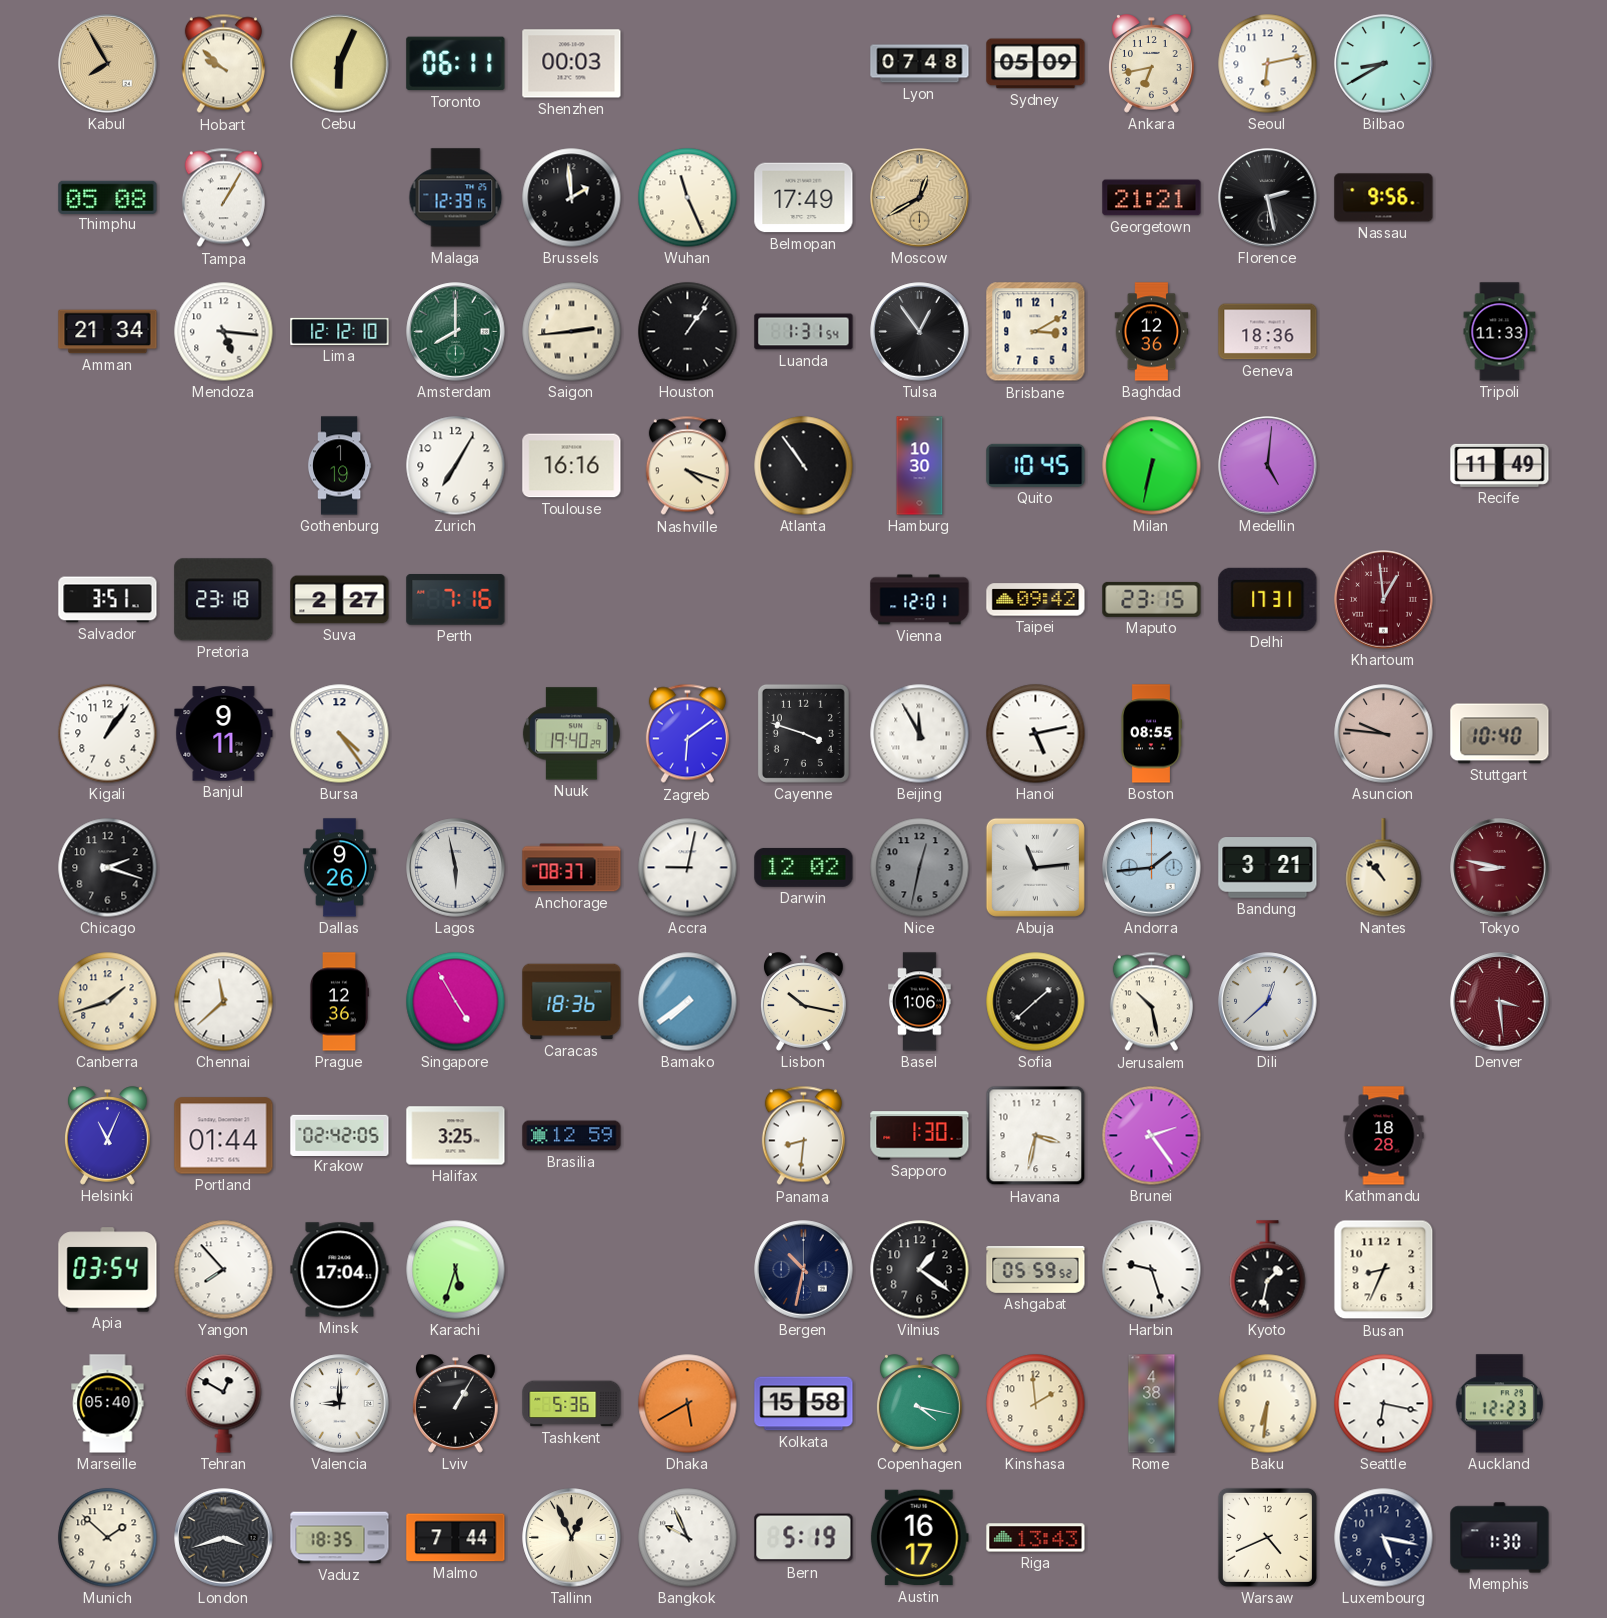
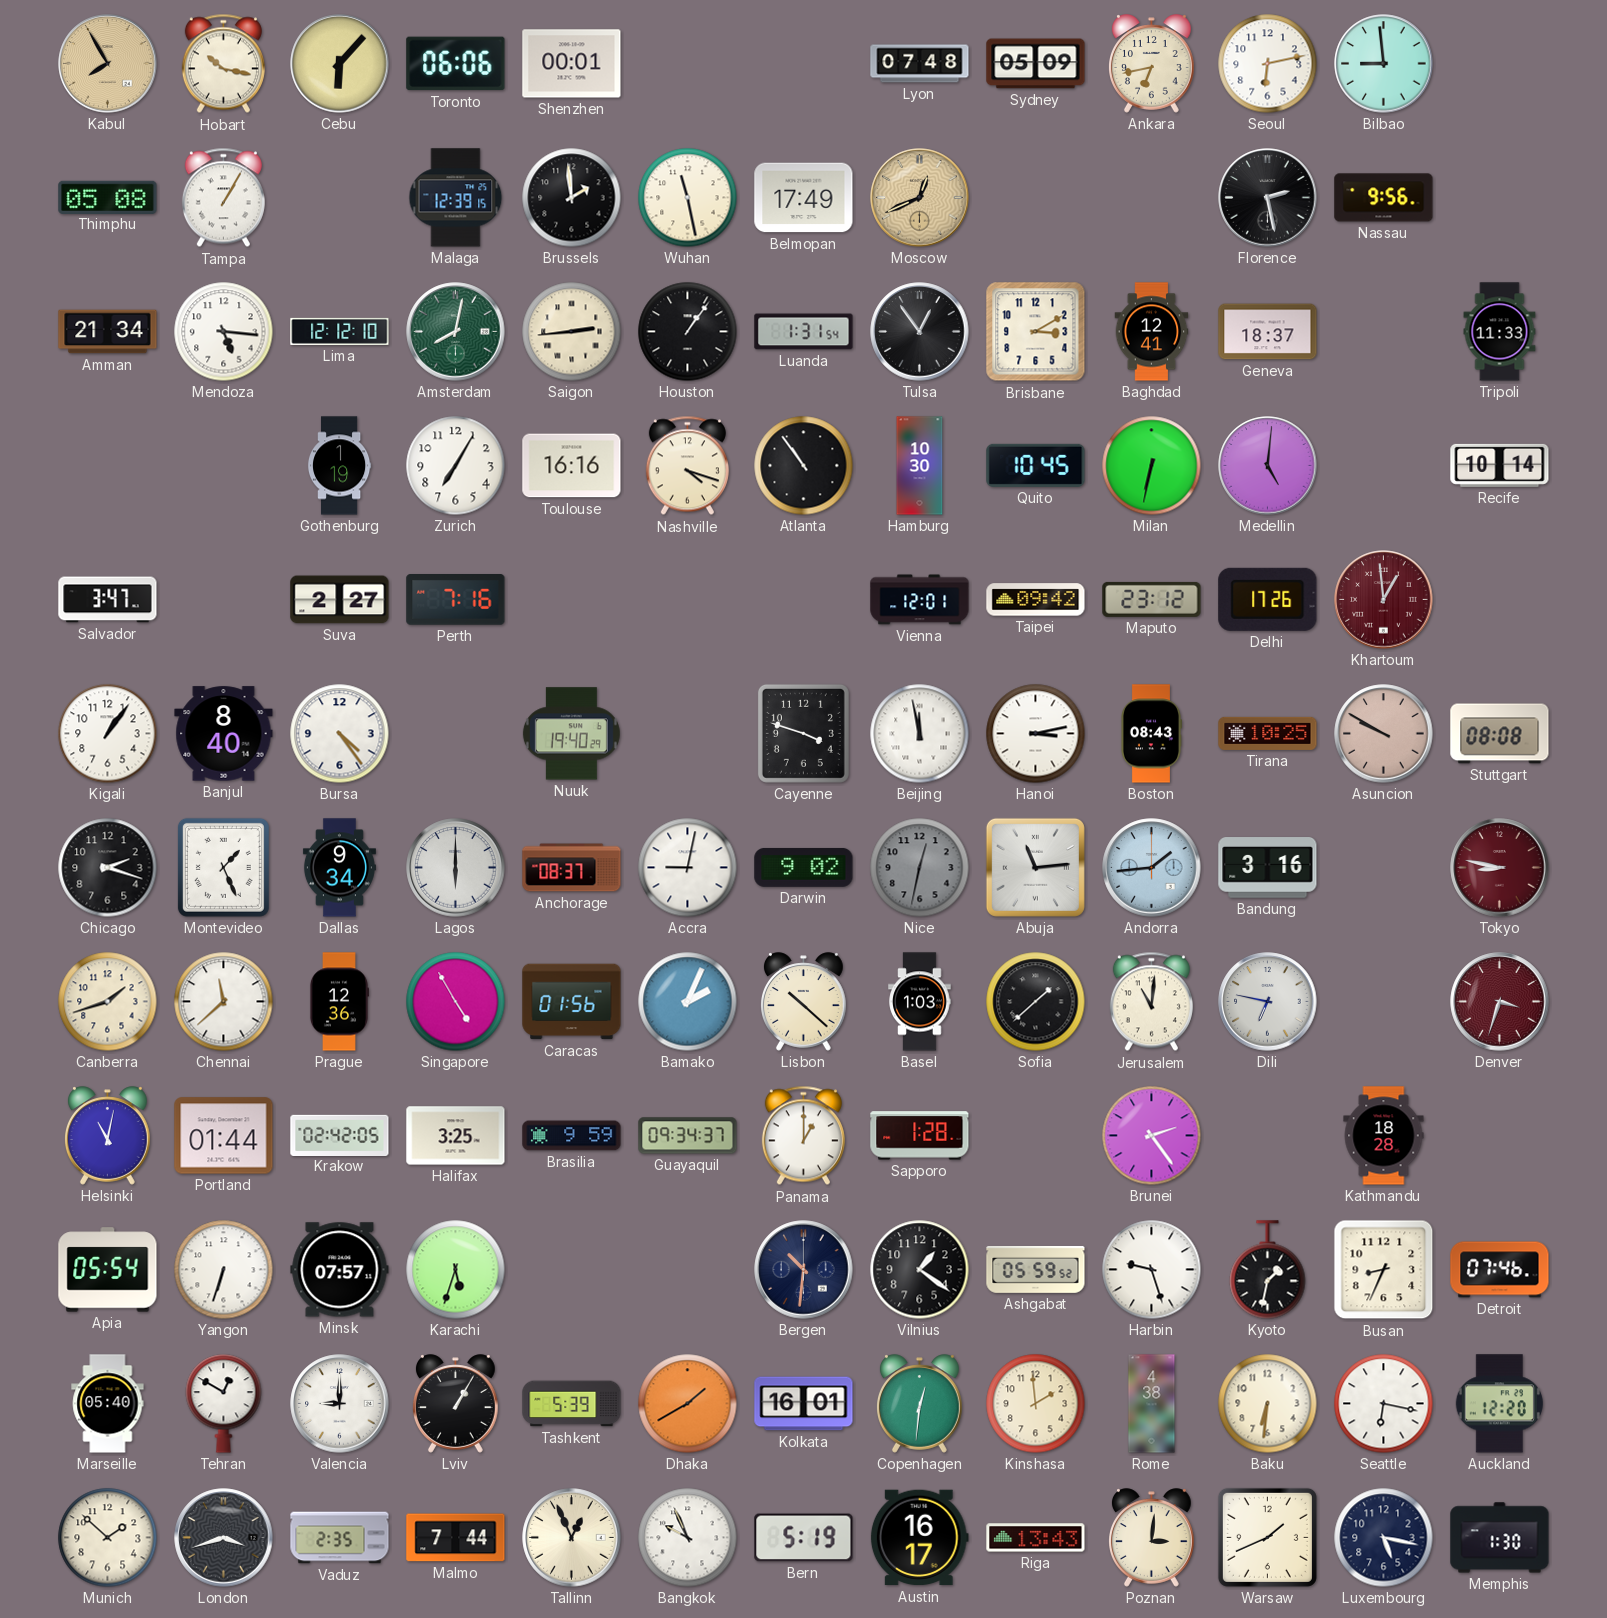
Hobart: 9:52 -> 10:17
Cebu: 6:04 -> 6:07
Toronto: 06:11 -> 06:06
Shenzhen: 00:03 -> 00:01
Bilbao: 8:40 -> 8:59
Wuhan: 11:26 -> 11:28
Moscow: 12:40 -> 12:41
Georgetown: 21:21 -> none
Amsterdam: 8:00 -> 8:02
Baghdad: 12:36 -> 12:41
Geneva: 18:36 -> 18:37
Recife: 11:49 -> 10:14
Salvador: 3:51 -> 3:47
Pretoria: 23:18 -> none
Maputo: 23:15 -> 23:12
Delhi: 17:31 -> 17:26
Banjul: 9:11 -> 8:40
Zagreb: 6:09 -> none
Beijing: 11:55 -> 11:58
Hanoi: 5:13 -> 3:13
Boston: 08:55 -> 08:43
Tirana: none -> 10:25
Asuncion: 9:46 -> 9:50
Stuttgart: 10:40 -> 08:08
Montevideo: none -> 1:26
Dallas: 9:26 -> 9:34
Lagos: 5:58 -> 6:00
Darwin: 12:02 -> 9:02
Bandung: 3:21 -> 3:16
Nantes: 10:53 -> none
Caracas: 18:36 -> 01:56
Bamako: 7:39 -> 2:04
Lisbon: 10:17 -> 10:22
Basel: 1:06 -> 1:03
Jerusalem: 10:28 -> 11:01
Dili: 12:38 -> 6:47
Denver: 3:29 -> 3:33
Helsinki: 11:04 -> 11:02
Brasilia: 12:59 -> 9:59
Guayaquil: none -> 09:34
Panama: 8:31 -> 1:00
Sapporo: 1:30 -> 1:28
Havana: 3:32 -> none
Apia: 03:54 -> 05:54
Yangon: 7:53 -> 6:33
Minsk: 17:04 -> 07:57
Bergen: 10:32 -> 10:31
Detroit: none -> 07:46
Tashkent: 5:36 -> 5:39
Dhaka: 5:40 -> 1:40
Kolkata: 15:58 -> 16:01
Copenhagen: 4:17 -> 12:31
Auckland: 12:23 -> 12:20
Vaduz: 18:35 -> 2:35
Poznan: none -> 3:01
Warsaw: 4:41 -> 1:41
